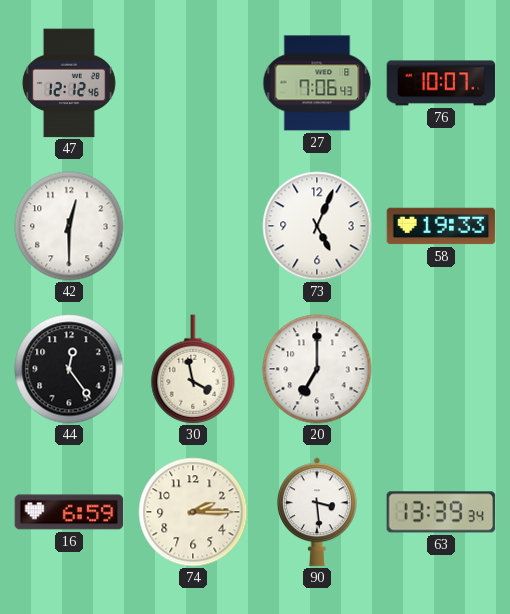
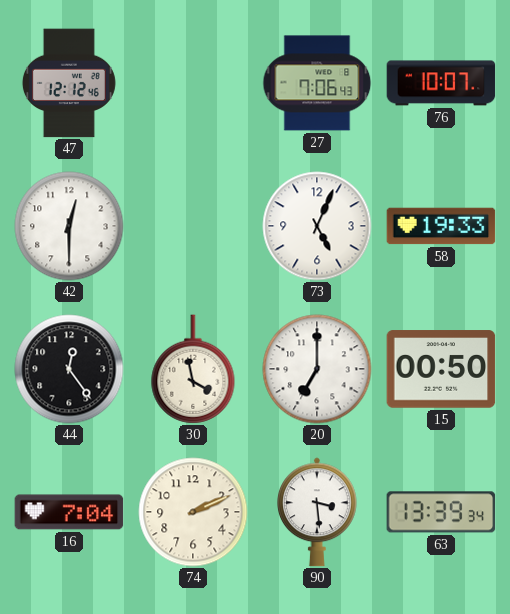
15: none -> 00:50
16: 6:59 -> 7:04
74: 2:15 -> 2:11
